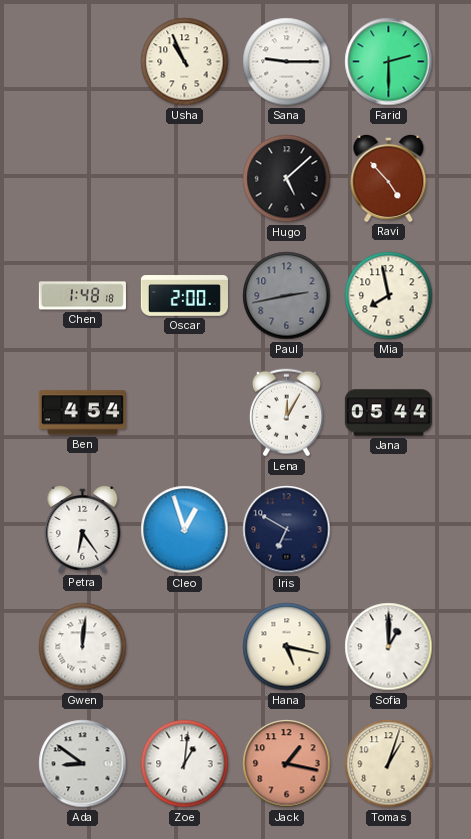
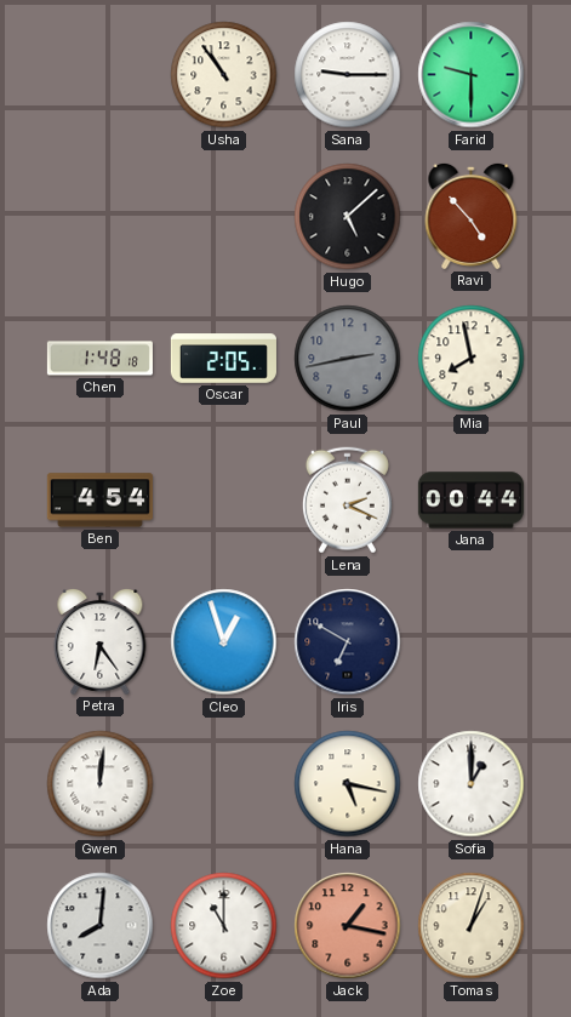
Usha: 10:56 -> 10:54
Farid: 2:30 -> 9:30
Oscar: 2:00 -> 2:05
Lena: 12:05 -> 2:19
Jana: 05:44 -> 00:44
Ada: 8:51 -> 8:01
Zoe: 1:01 -> 11:00
